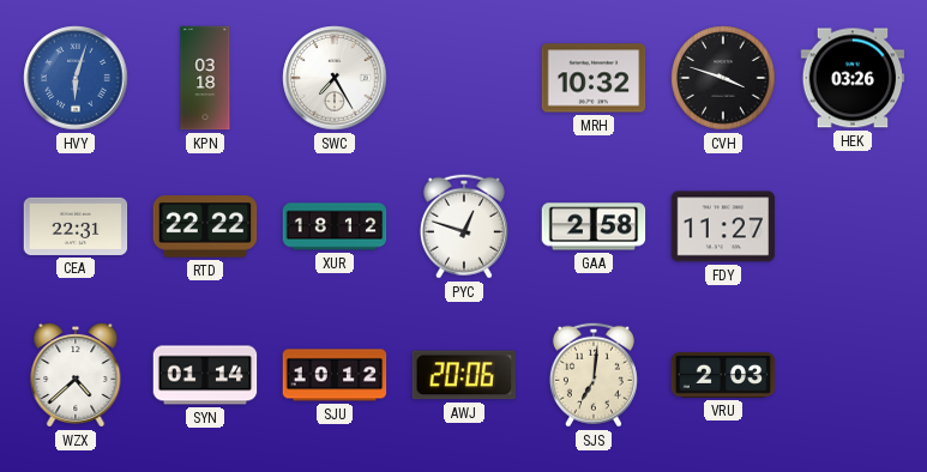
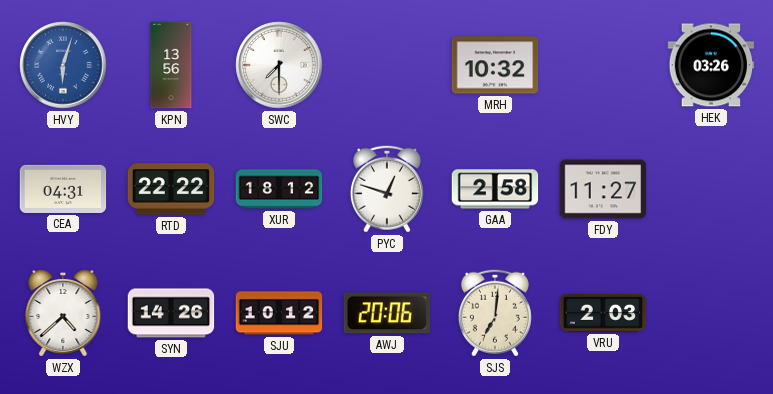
KPN: 03:18 -> 13:56
SWC: 7:25 -> 7:30
CVH: 3:48 -> none
CEA: 22:31 -> 04:31
SYN: 01:14 -> 14:26
